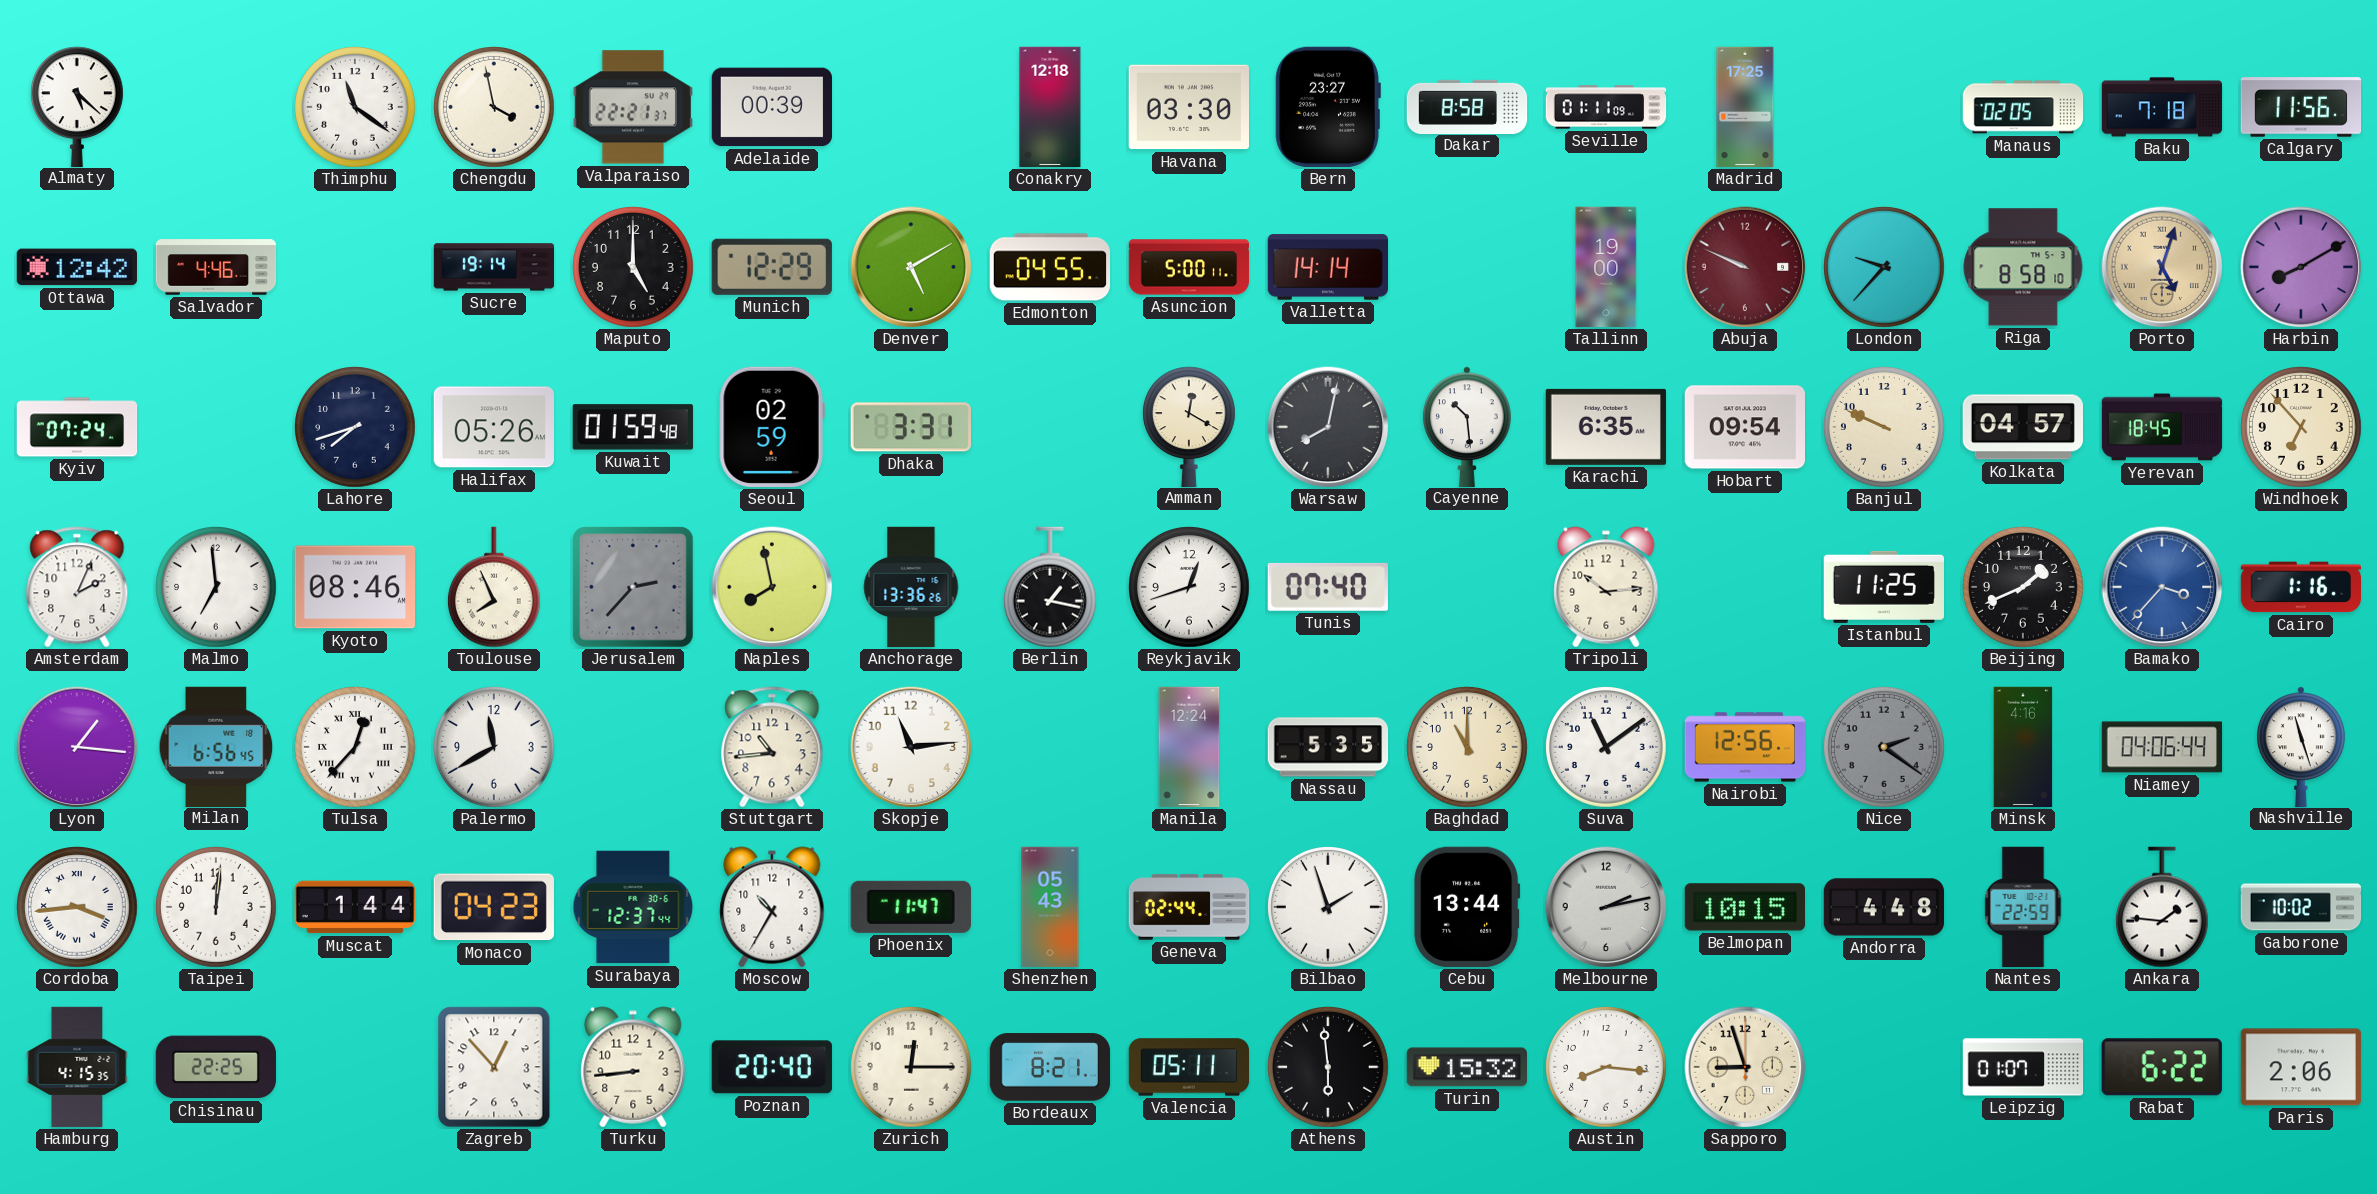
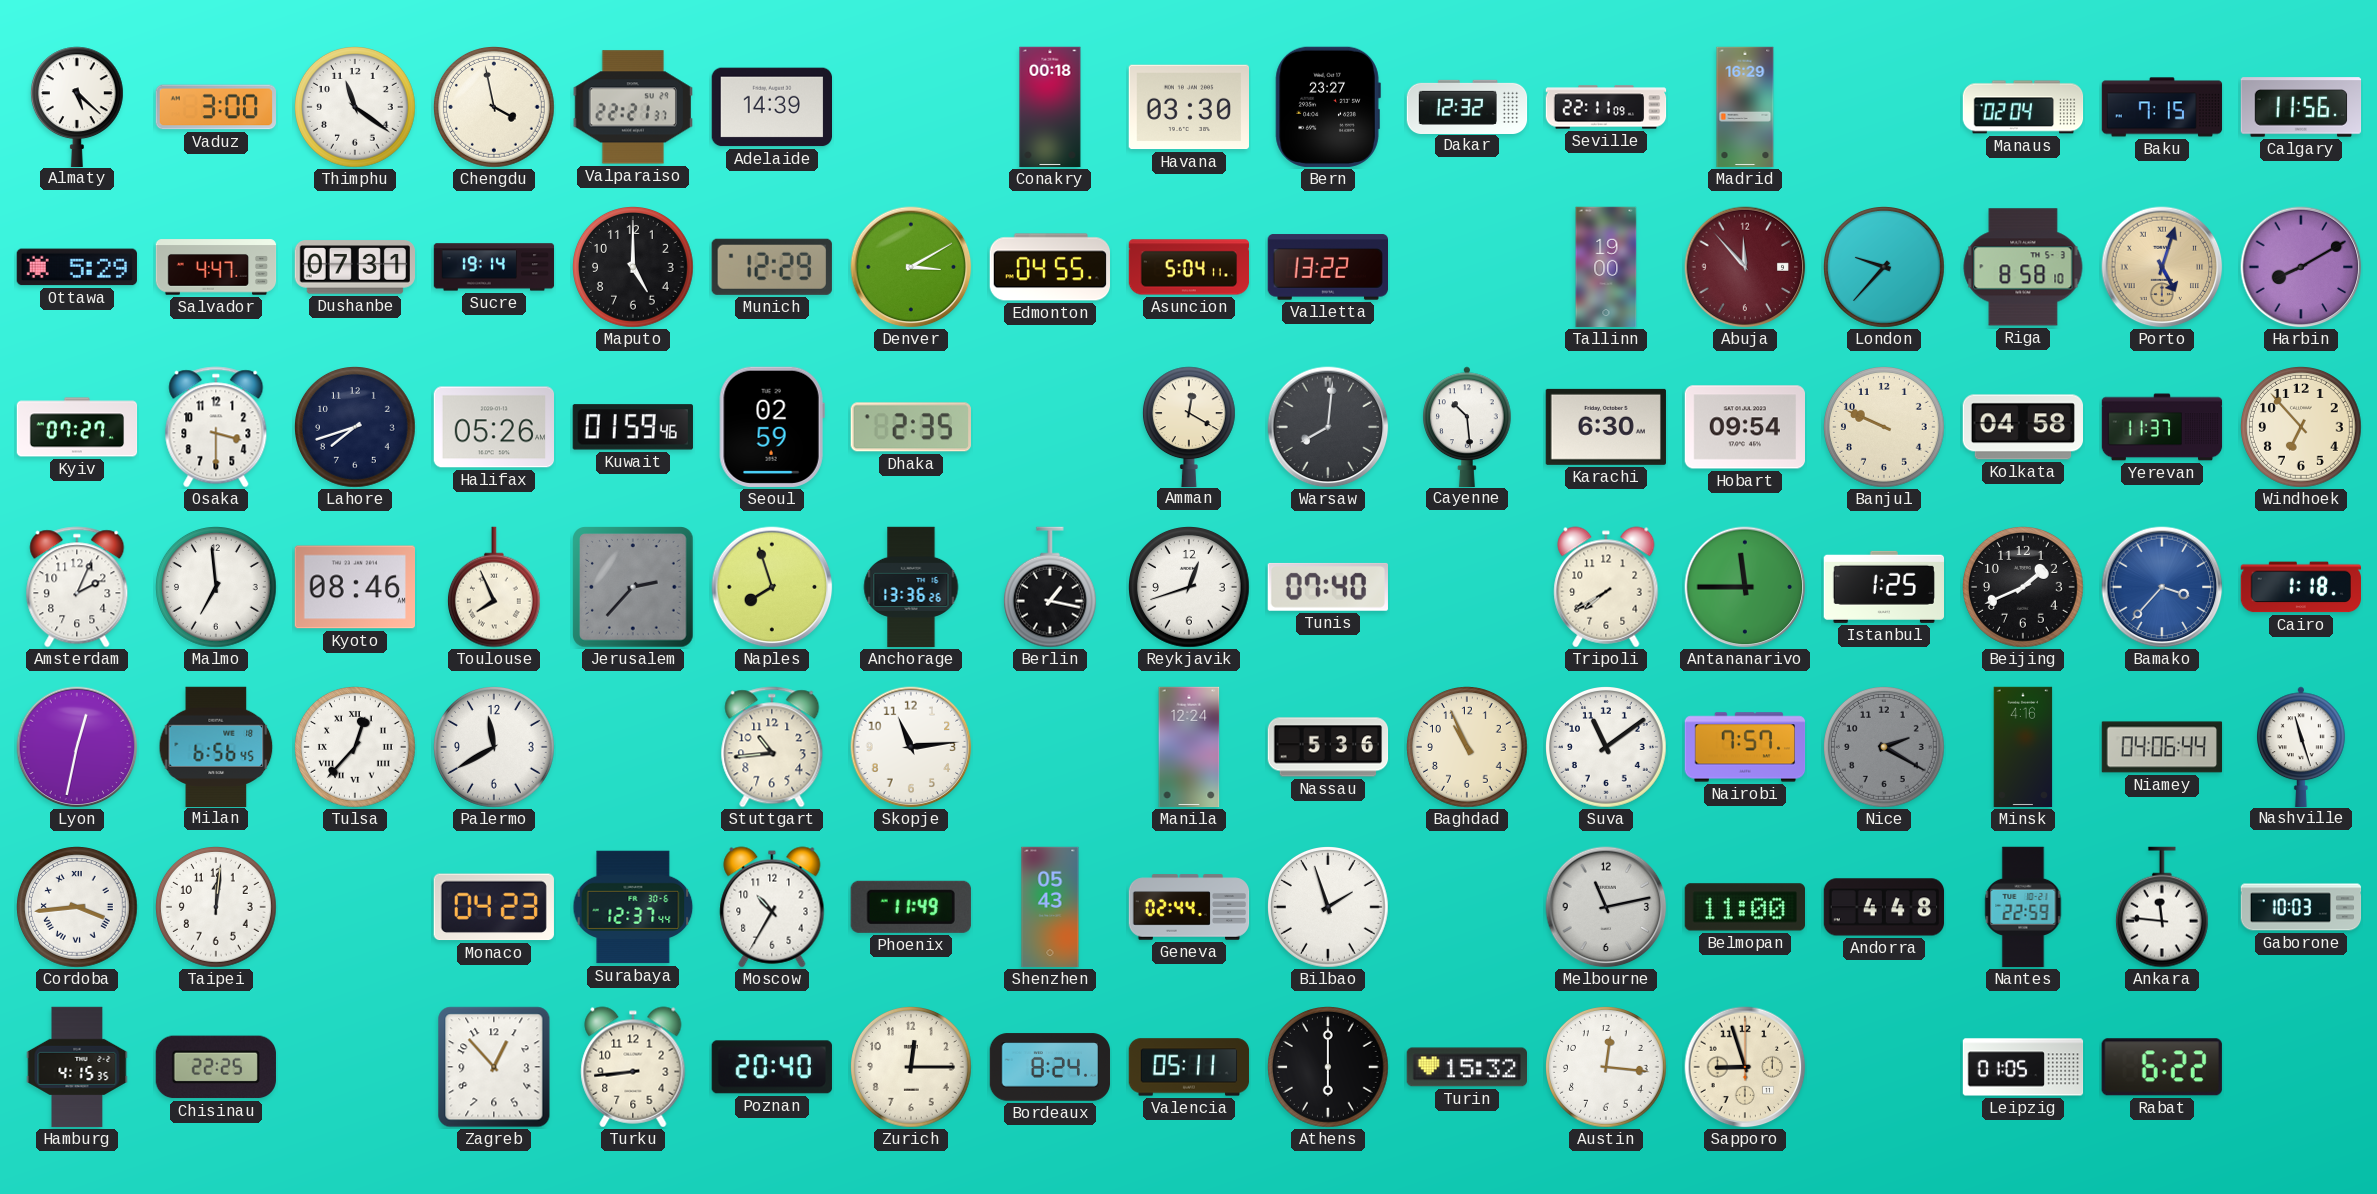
Vaduz: none -> 3:00
Adelaide: 00:39 -> 14:39
Conakry: 12:18 -> 00:18
Dakar: 8:58 -> 12:32
Seville: 01:11 -> 22:11
Madrid: 17:25 -> 16:29
Manaus: 02:05 -> 02:04
Baku: 7:18 -> 7:15
Ottawa: 12:42 -> 5:29
Salvador: 4:46 -> 4:47
Dushanbe: none -> 07:31
Denver: 5:10 -> 3:10
Asuncion: 5:00 -> 5:04
Valletta: 14:14 -> 13:22
Abuja: 9:49 -> 11:53
Kyiv: 07:24 -> 07:27
Osaka: none -> 3:30
Kuwait: 01:59:48 -> 01:59:46
Dhaka: 3:31 -> 2:35
Warsaw: 8:02 -> 8:01
Karachi: 6:35 -> 6:30
Kolkata: 04:57 -> 04:58
Yerevan: 18:45 -> 11:37
Naples: 7:58 -> 7:57
Tripoli: 10:14 -> 7:40
Antananarivo: none -> 11:45
Istanbul: 11:25 -> 1:25
Cairo: 1:16 -> 1:18
Lyon: 1:16 -> 12:32
Nassau: 5:35 -> 5:36
Baghdad: 11:00 -> 10:56
Nairobi: 12:56 -> 7:57
Nice: 2:21 -> 2:20
Muscat: 1:44 -> none
Phoenix: 11:47 -> 11:49
Cebu: 13:44 -> none
Melbourne: 2:13 -> 11:13
Belmopan: 10:15 -> 11:00
Ankara: 1:46 -> 11:46
Gaborone: 10:02 -> 10:03
Bordeaux: 8:21 -> 8:24
Athens: 5:59 -> 6:00
Austin: 8:16 -> 12:16
Leipzig: 01:07 -> 01:05
Paris: 2:06 -> none
